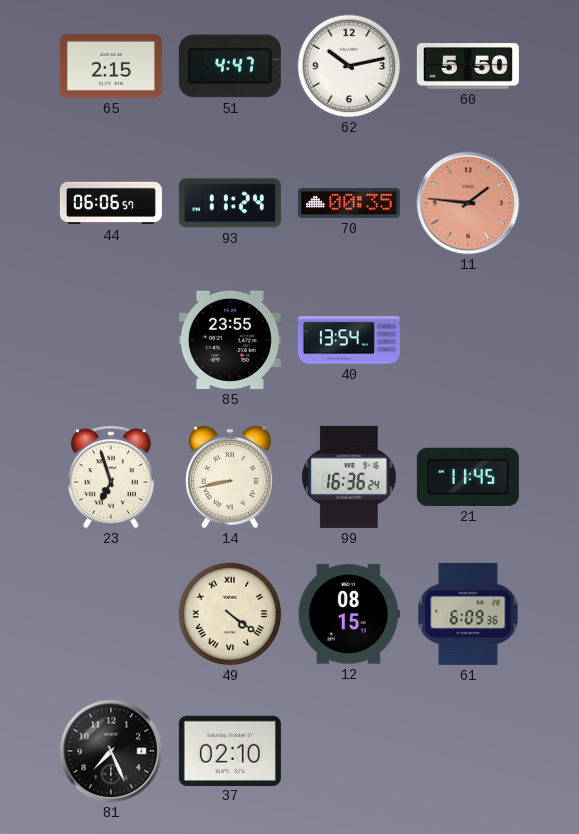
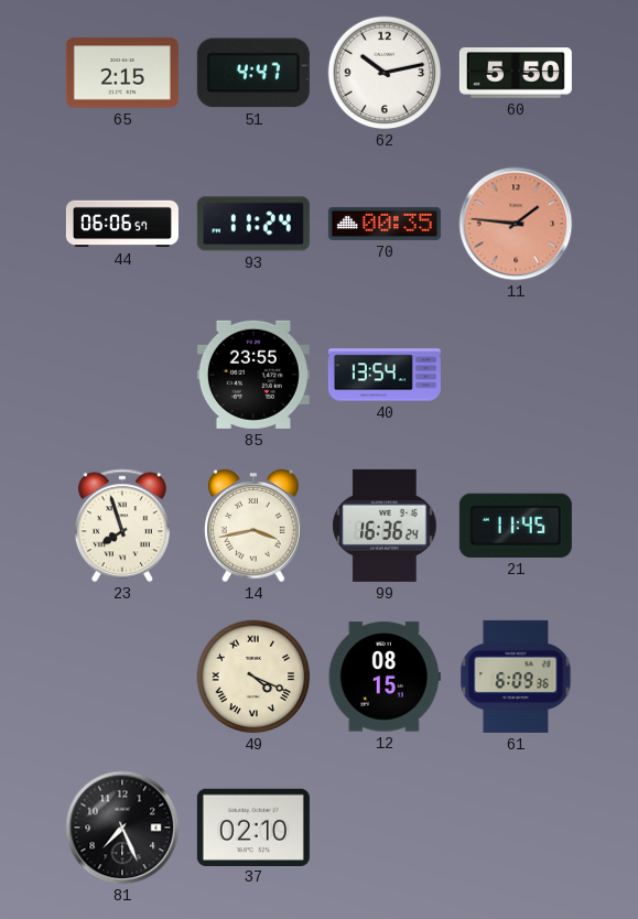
23: 6:57 -> 7:57
14: 8:43 -> 3:43
49: 4:21 -> 4:19
